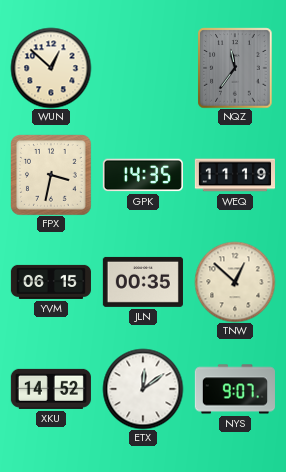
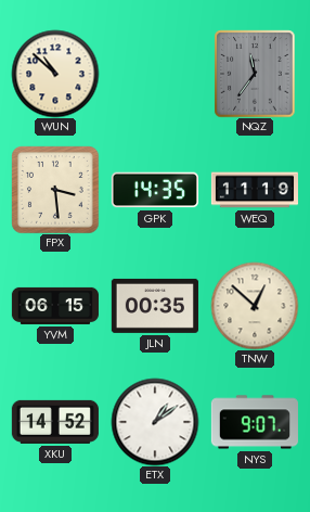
WUN: 12:52 -> 10:52
FPX: 3:32 -> 3:29
ETX: 12:09 -> 1:09
